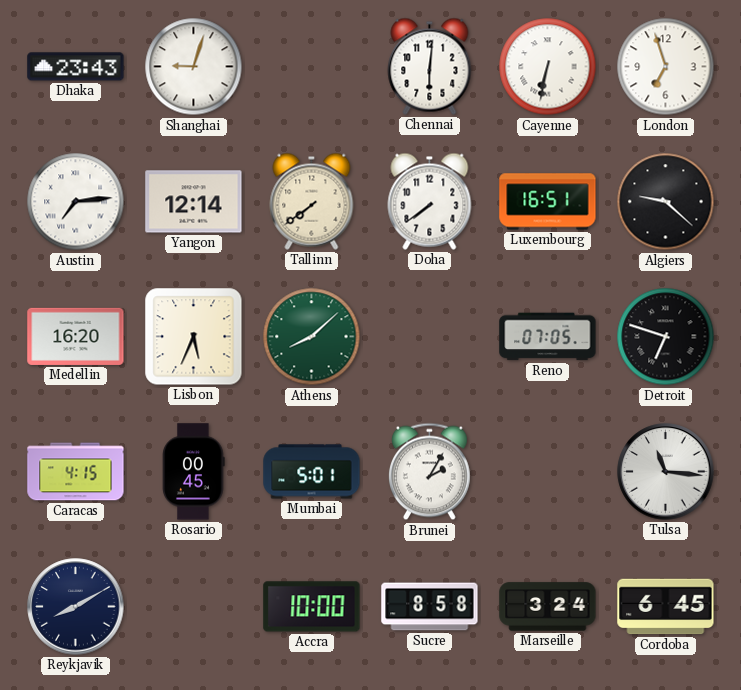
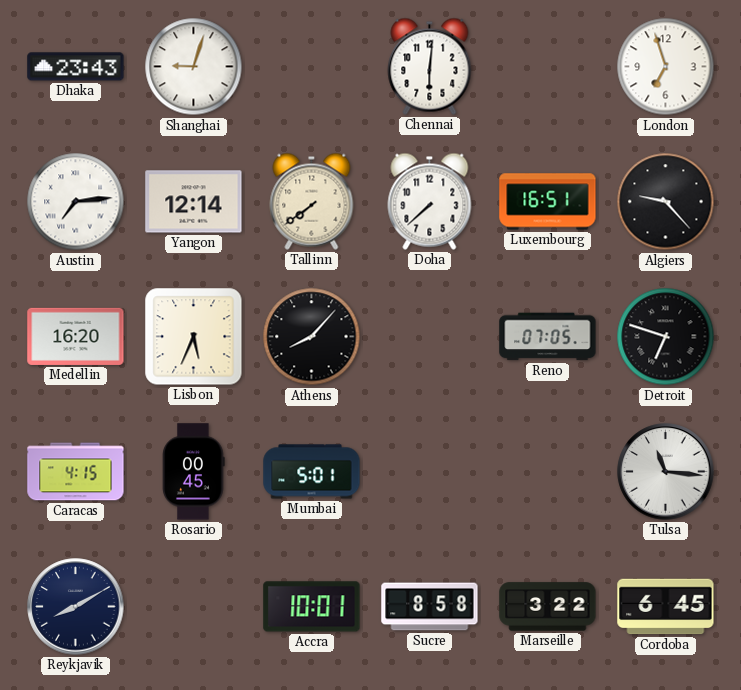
Cayenne: 6:32 -> none
Doha: 7:39 -> 7:38
Algiers: 9:22 -> 9:23
Athens: 8:08 -> 8:07
Athens dial: green -> black
Brunei: 2:05 -> none
Accra: 10:00 -> 10:01
Marseille: 3:24 -> 3:22
